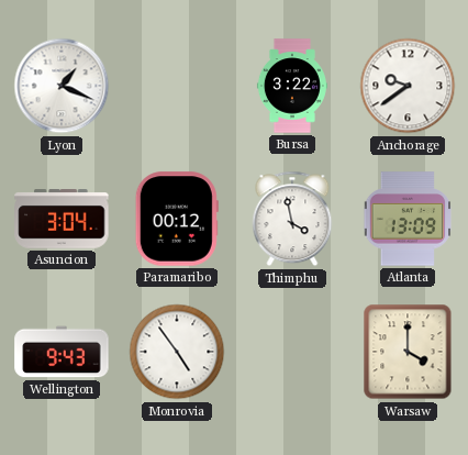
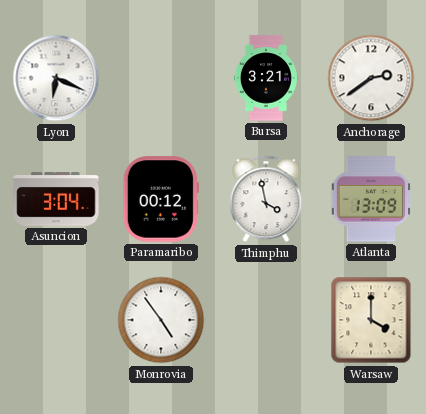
Lyon: 1:19 -> 6:19
Bursa: 3:22 -> 3:21
Anchorage: 9:39 -> 2:39
Wellington: 9:43 -> none
